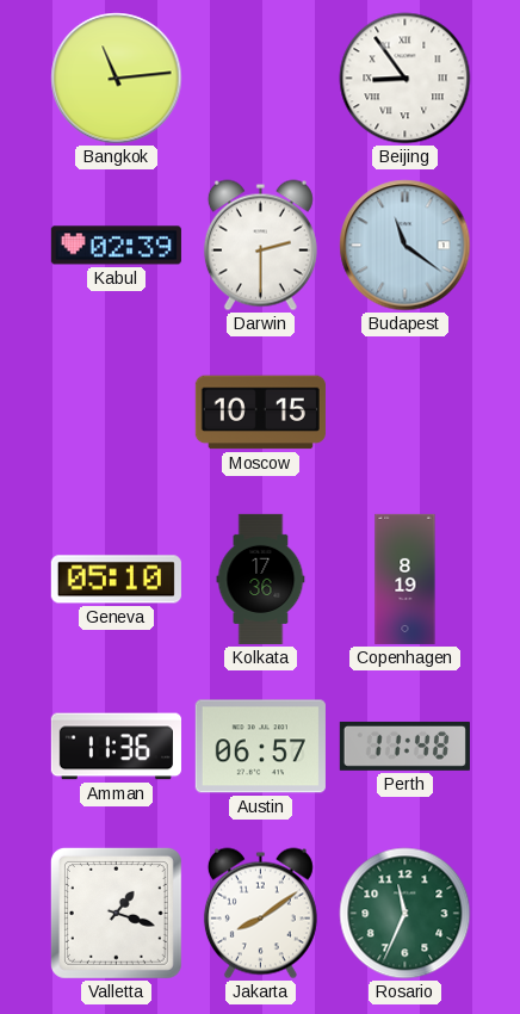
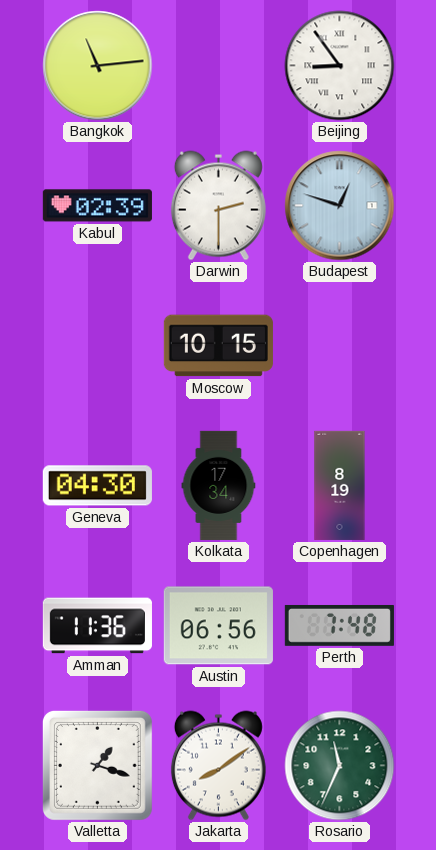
Budapest: 11:21 -> 12:48
Geneva: 05:10 -> 04:30
Kolkata: 17:36 -> 17:34
Austin: 06:57 -> 06:56
Perth: 11:48 -> 7:48
